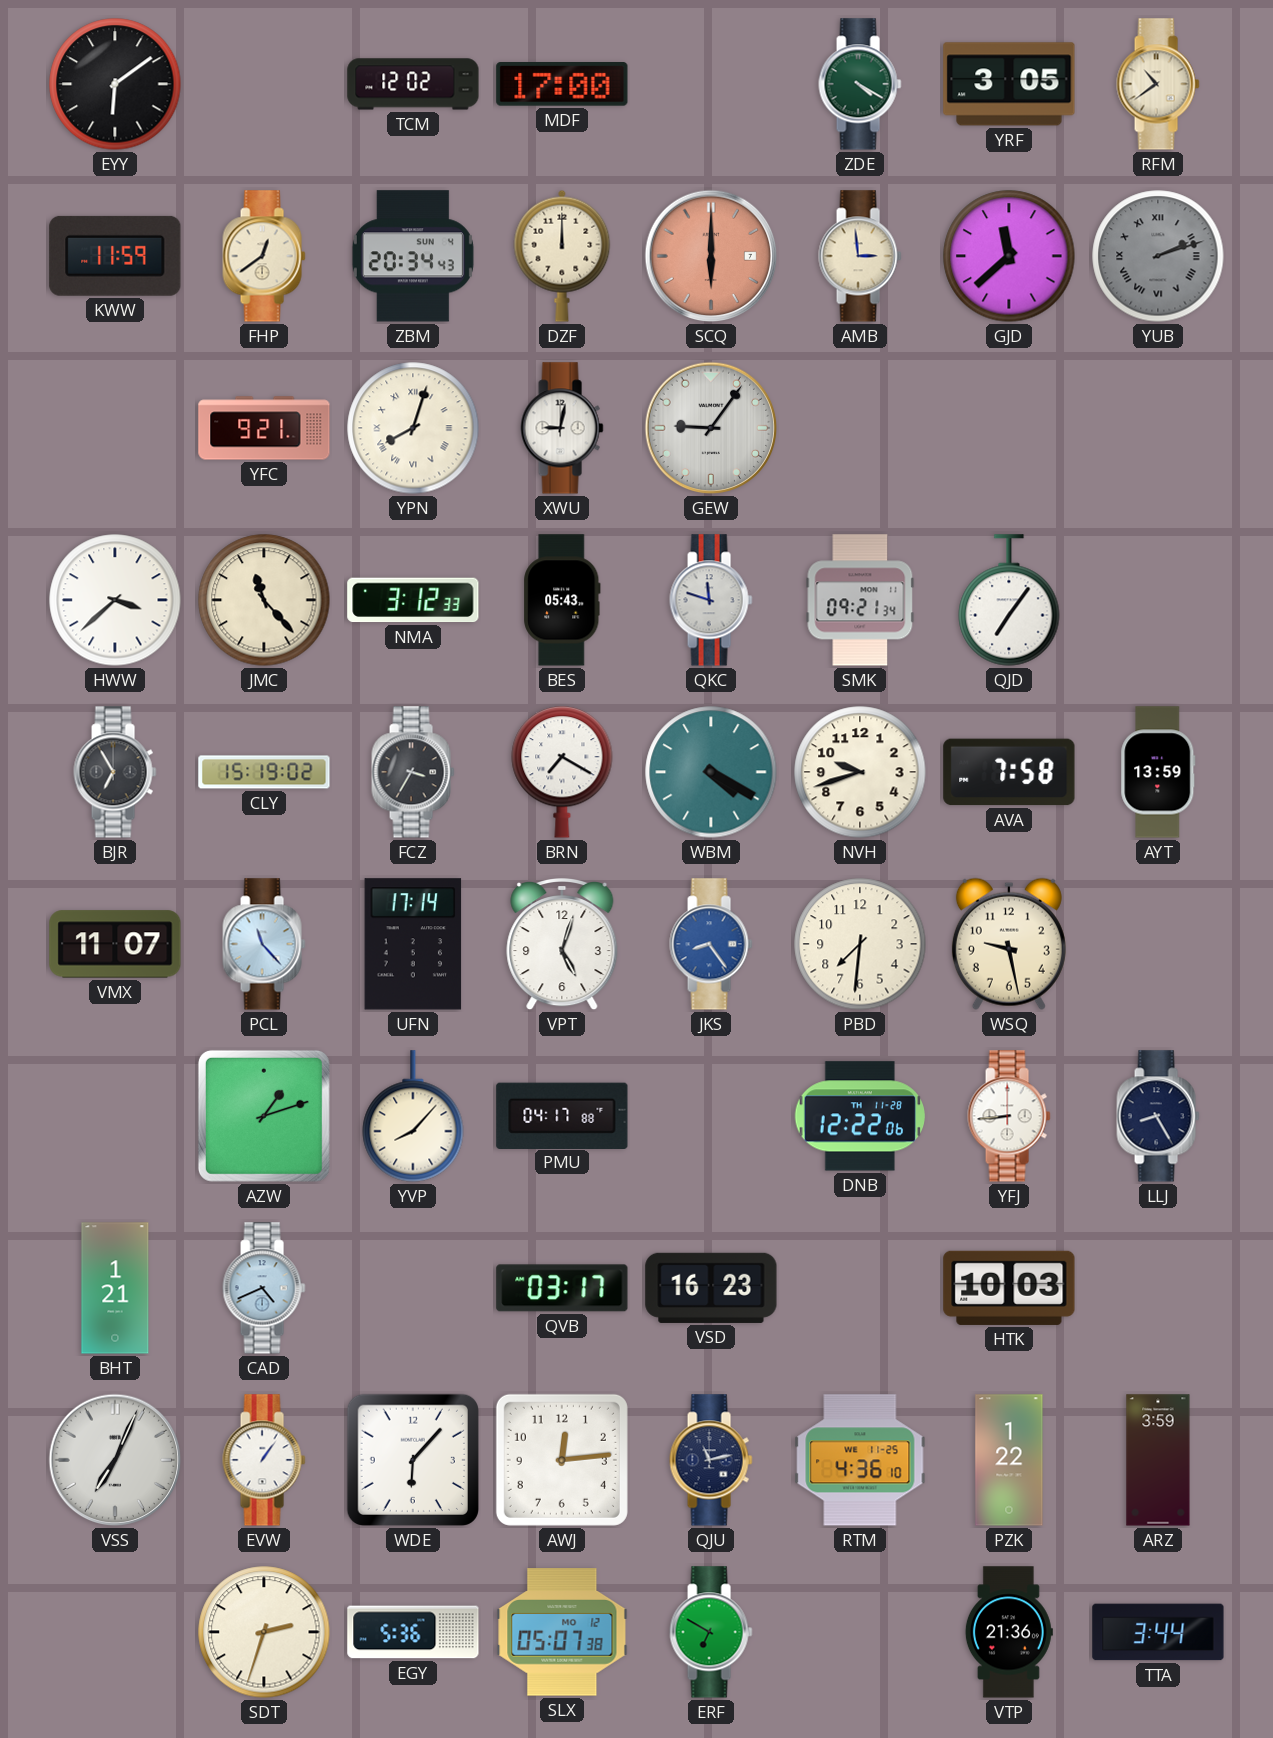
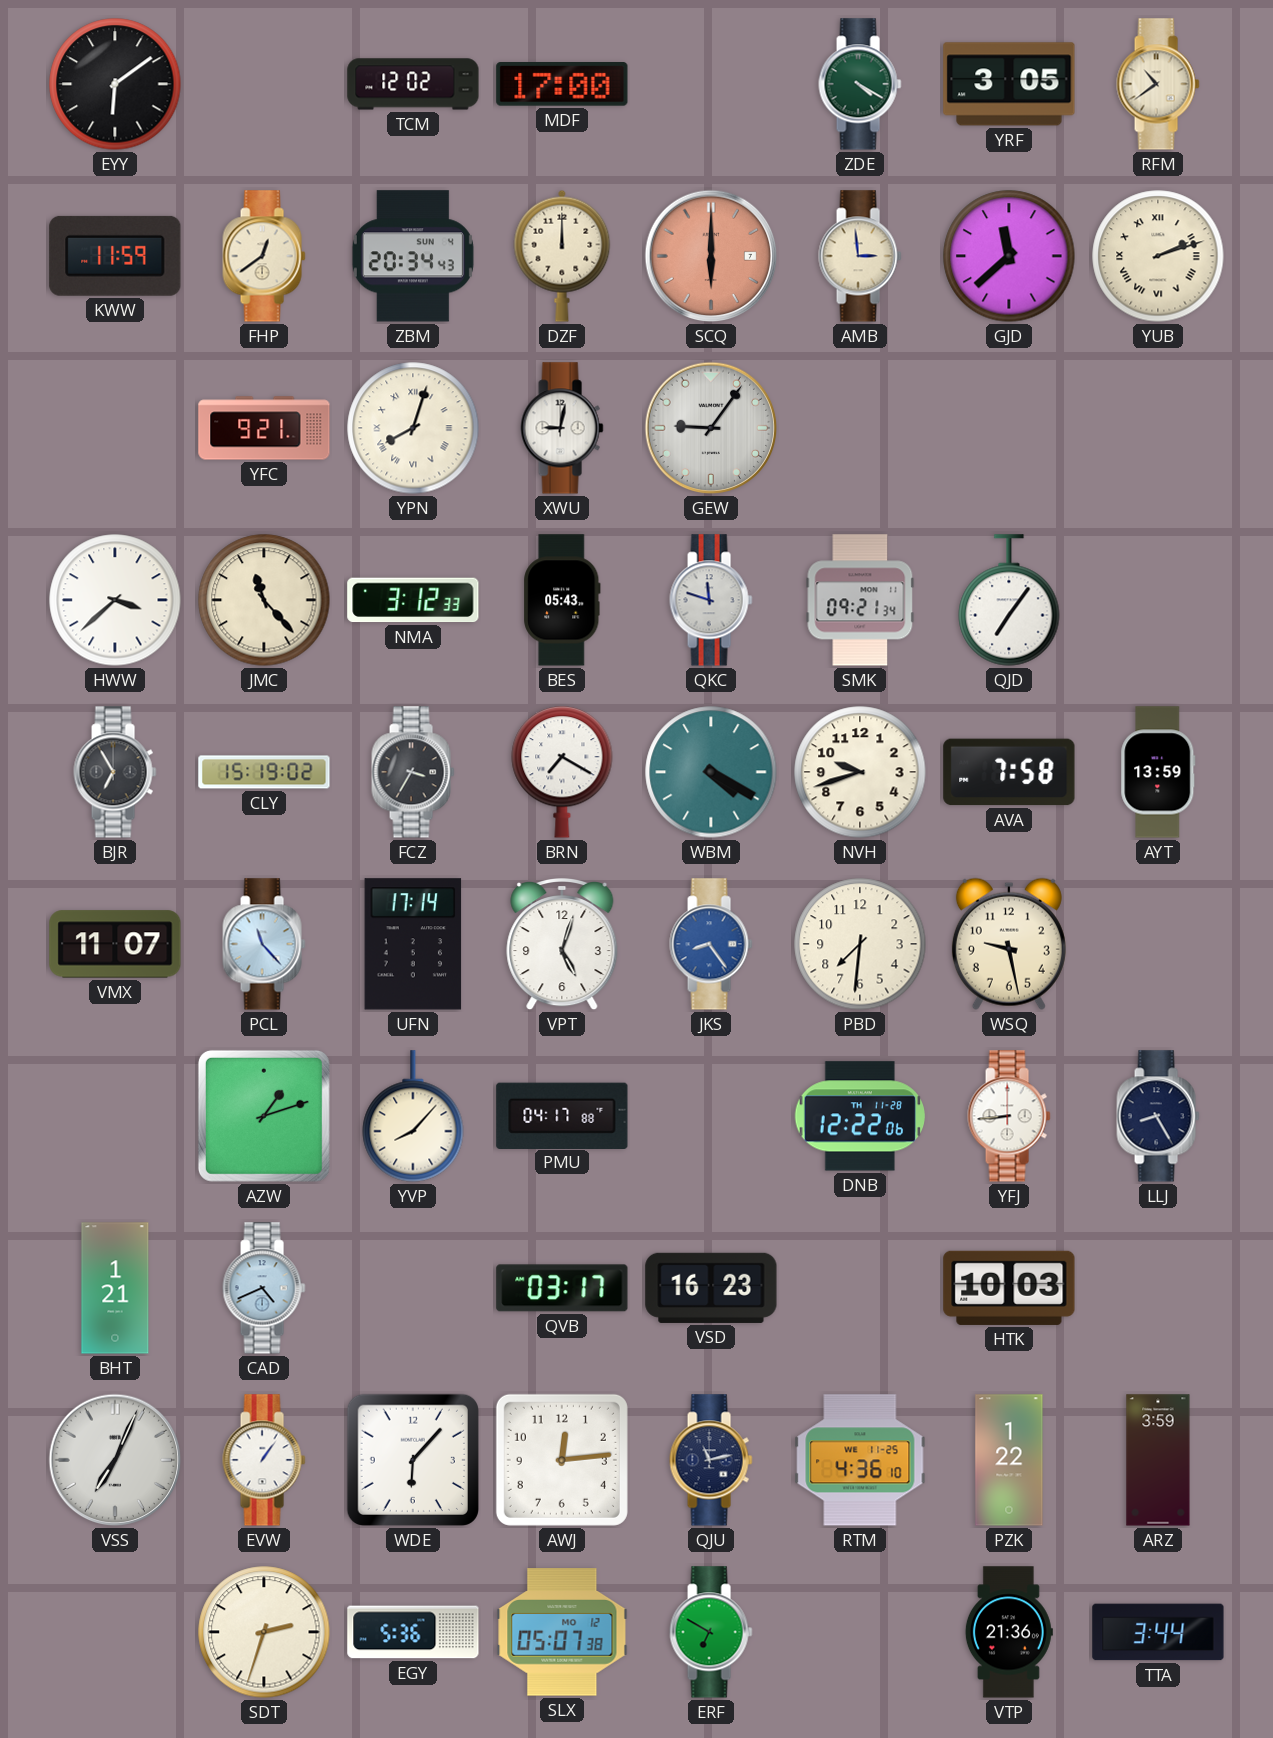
YUB dial: grey -> cream
